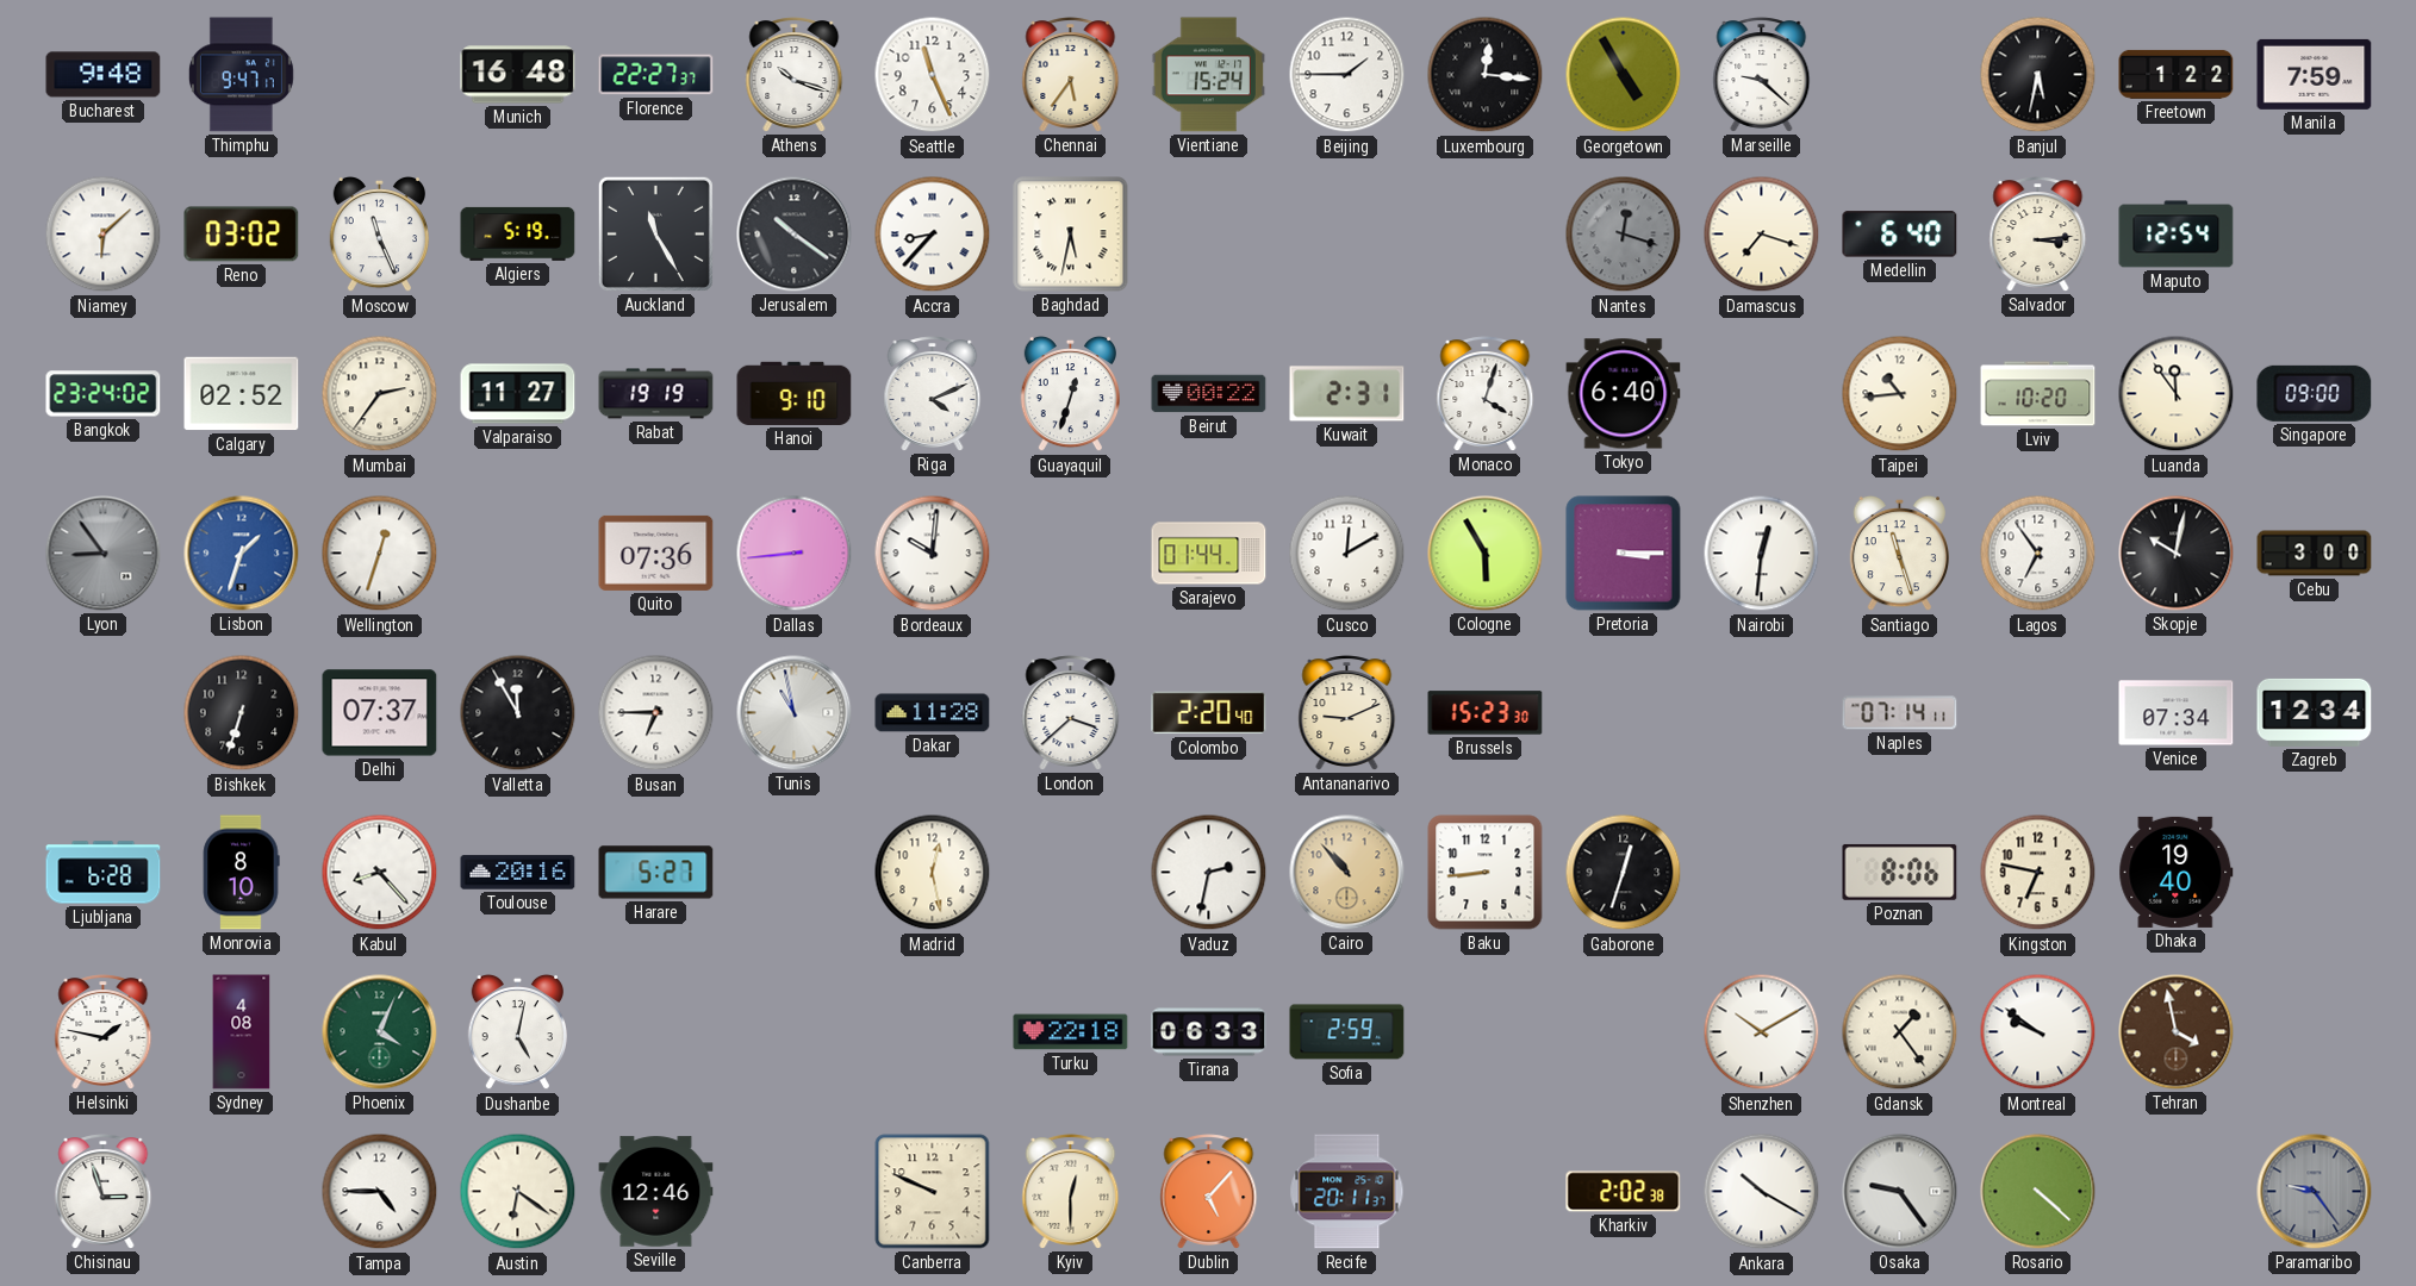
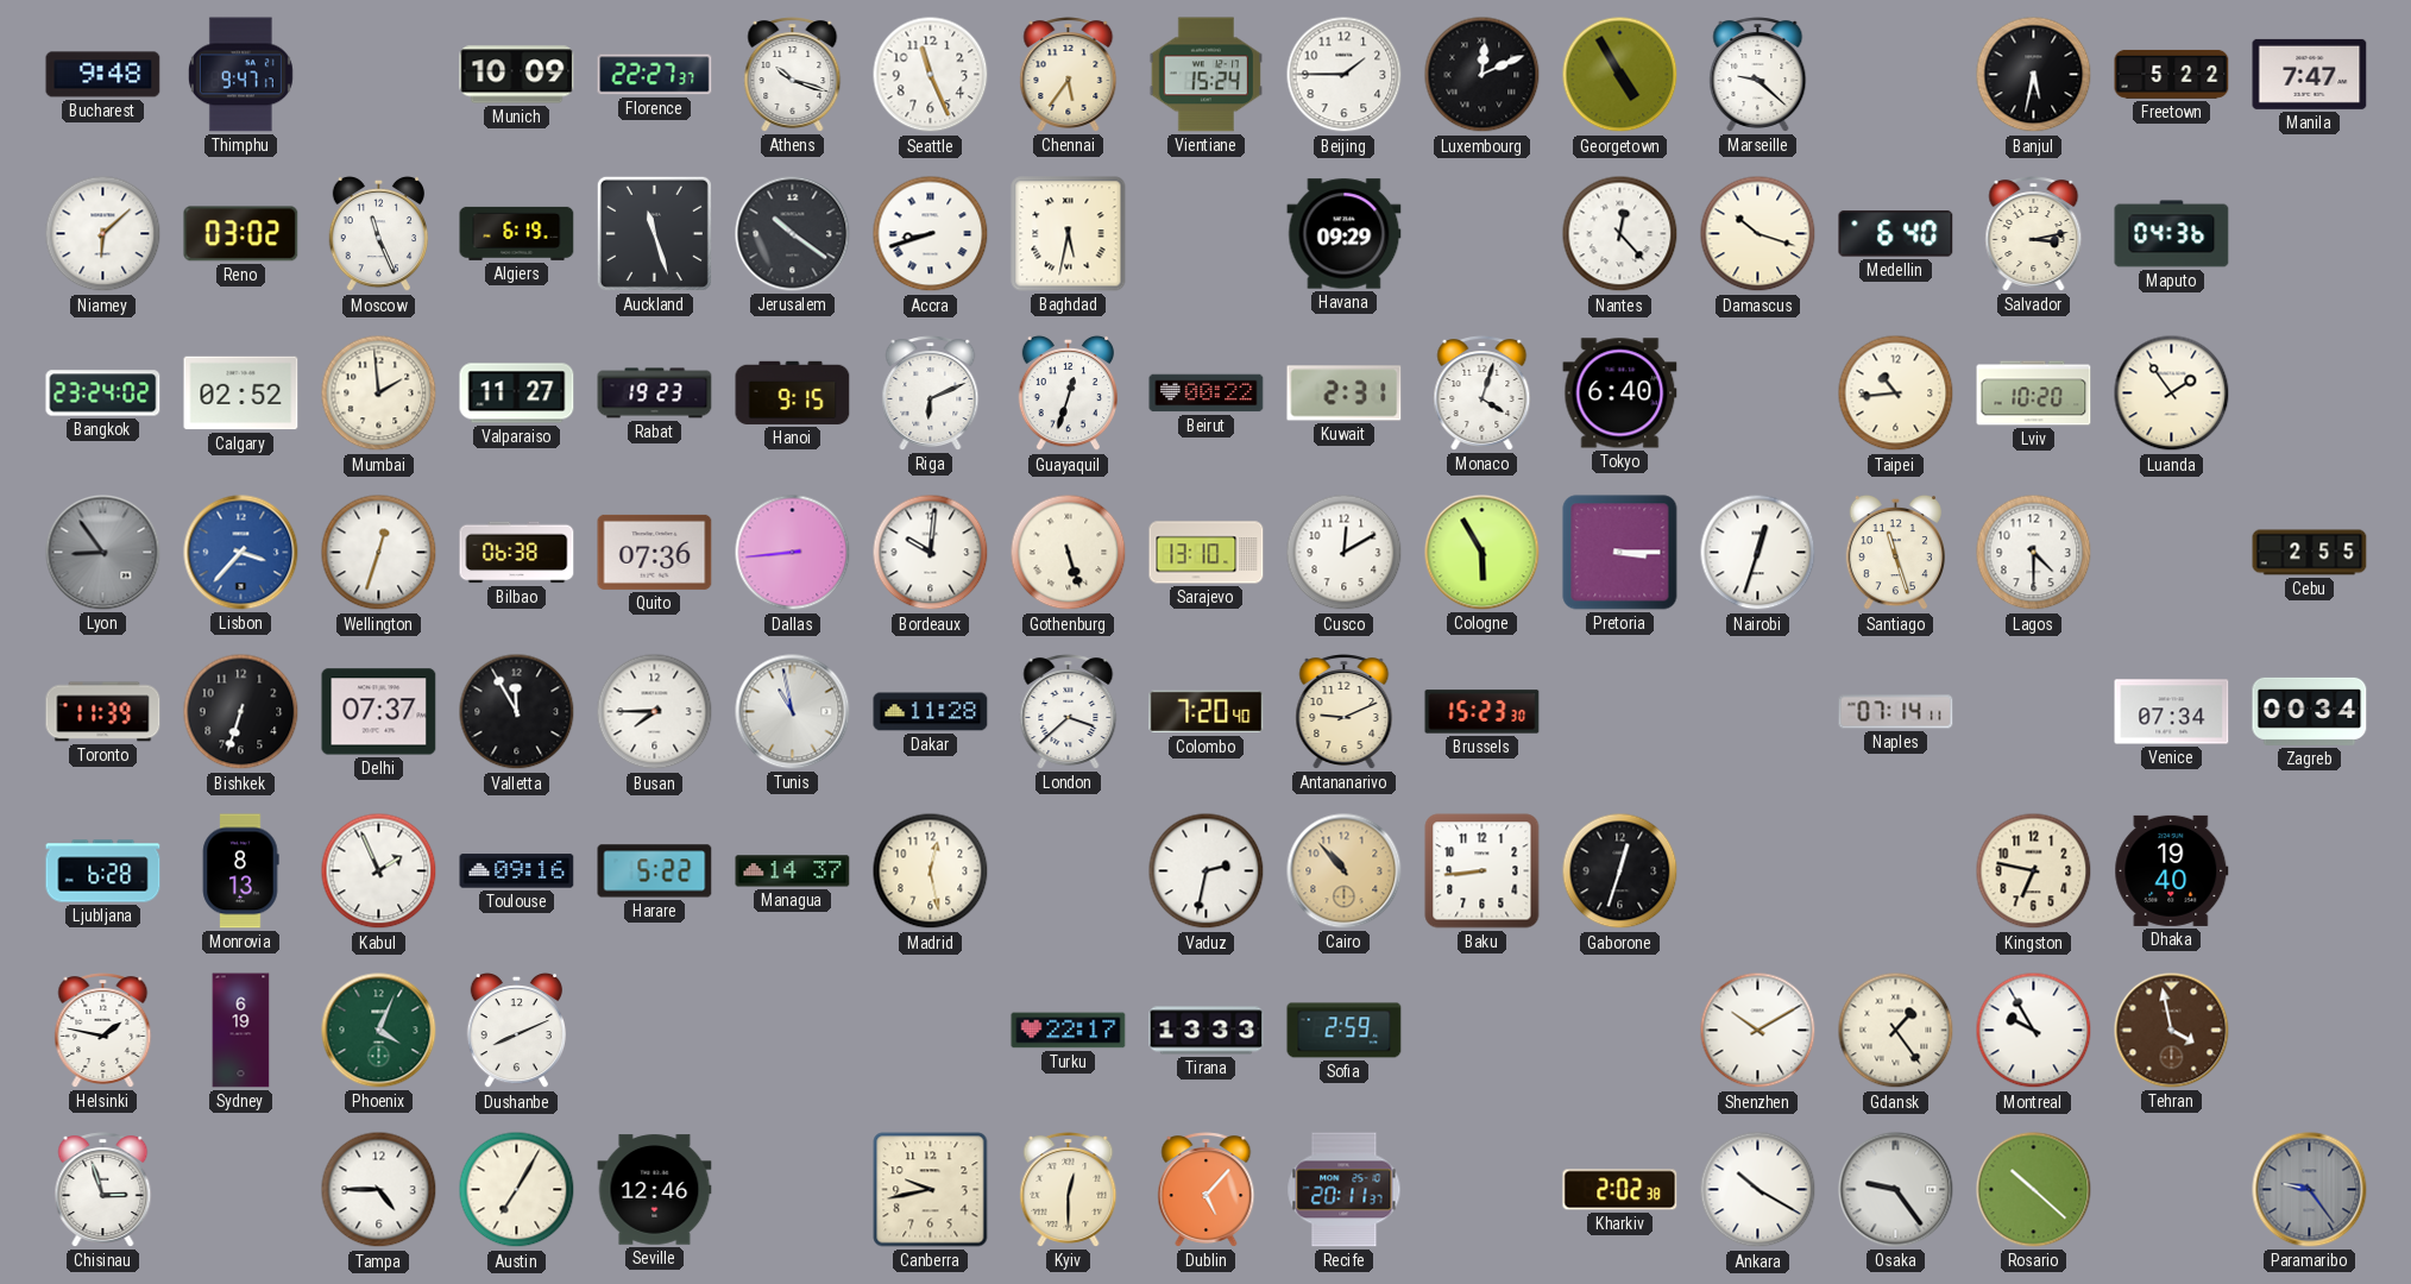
Munich: 16:48 -> 10:09
Luxembourg: 12:16 -> 12:11
Freetown: 1:22 -> 5:22
Manila: 7:59 -> 7:47
Algiers: 5:19 -> 6:19
Auckland: 11:25 -> 11:27
Accra: 8:37 -> 8:42
Havana: none -> 09:29
Nantes: 12:18 -> 12:23
Nantes dial: grey -> white
Damascus: 7:18 -> 10:18
Salvador: 3:14 -> 3:13
Maputo: 12:54 -> 04:36
Mumbai: 2:36 -> 1:59
Rabat: 19:19 -> 19:23
Hanoi: 9:10 -> 9:15
Riga: 4:11 -> 6:11
Luanda: 11:54 -> 1:54
Singapore: 09:00 -> none
Lisbon: 1:33 -> 3:37
Bilbao: none -> 06:38
Gothenburg: none -> 5:27
Sarajevo: 01:44 -> 13:10
Nairobi: 12:31 -> 12:33
Lagos: 6:54 -> 4:30
Skopje: 10:02 -> none
Cebu: 3:00 -> 2:55
Toronto: none -> 11:39
Busan: 6:45 -> 7:45
Colombo: 2:20 -> 7:20
Zagreb: 12:34 -> 00:34
Monrovia: 8:10 -> 8:13
Kabul: 8:23 -> 1:56
Toulouse: 20:16 -> 09:16
Harare: 5:27 -> 5:22
Managua: none -> 14:37
Poznan: 8:06 -> none
Sydney: 4:08 -> 6:19
Dushanbe: 5:02 -> 8:11
Turku: 22:18 -> 22:17
Tirana: 06:33 -> 13:33
Montreal: 9:51 -> 9:55
Austin: 6:21 -> 7:05
Canberra: 9:49 -> 9:43
Rosario: 4:22 -> 10:22
